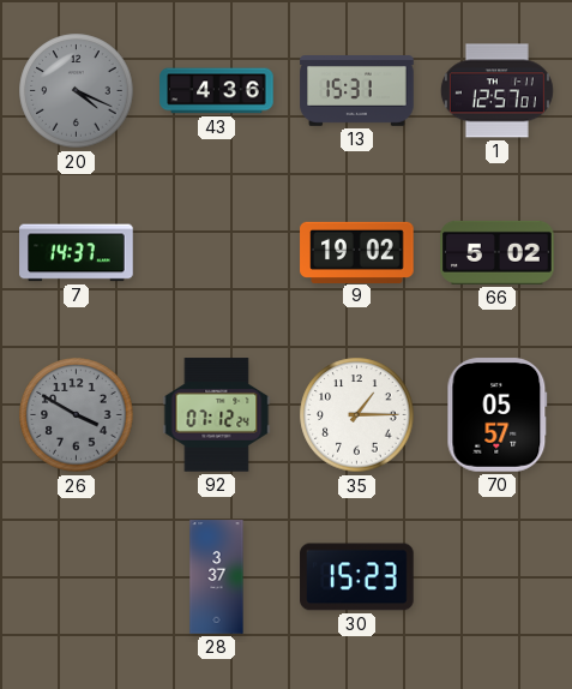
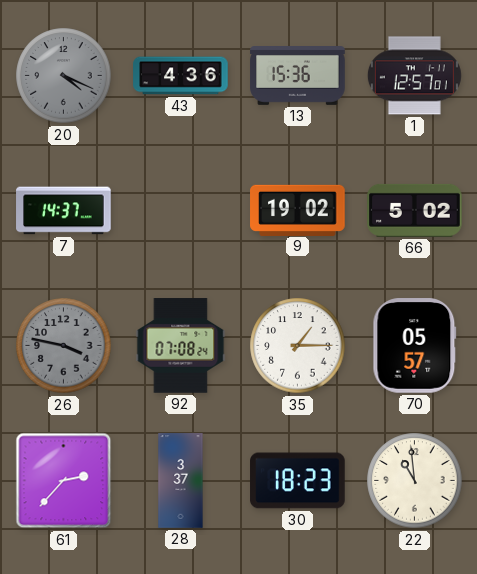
13: 15:31 -> 15:36
26: 3:50 -> 3:47
92: 07:12 -> 07:08
61: none -> 2:37
30: 15:23 -> 18:23
22: none -> 10:59
